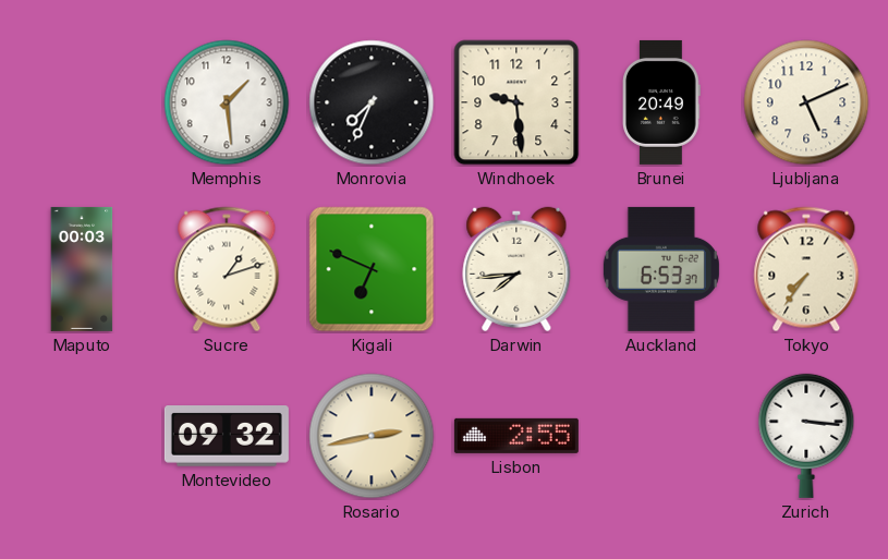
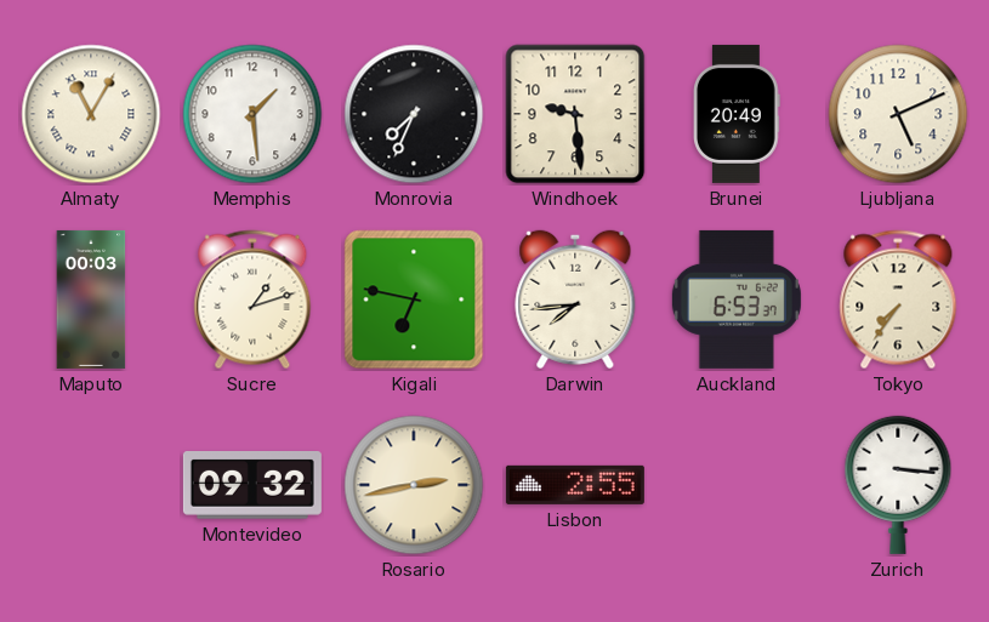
Almaty: none -> 11:05
Kigali: 6:49 -> 6:47
